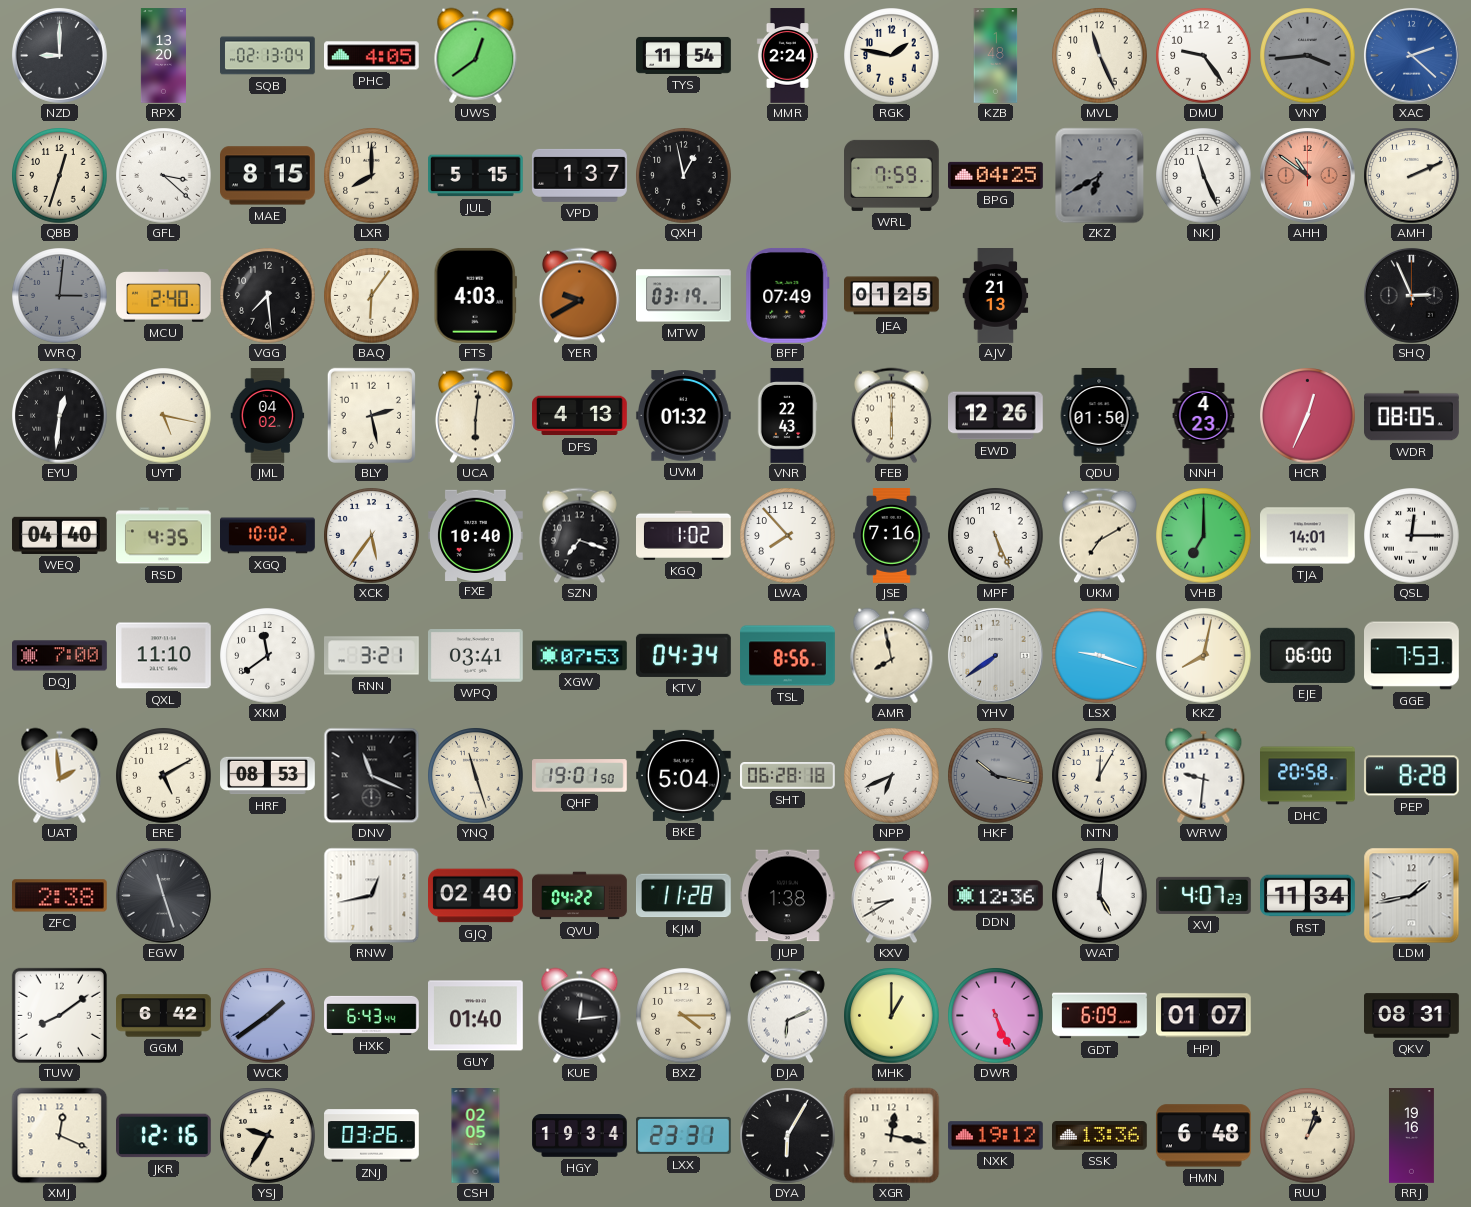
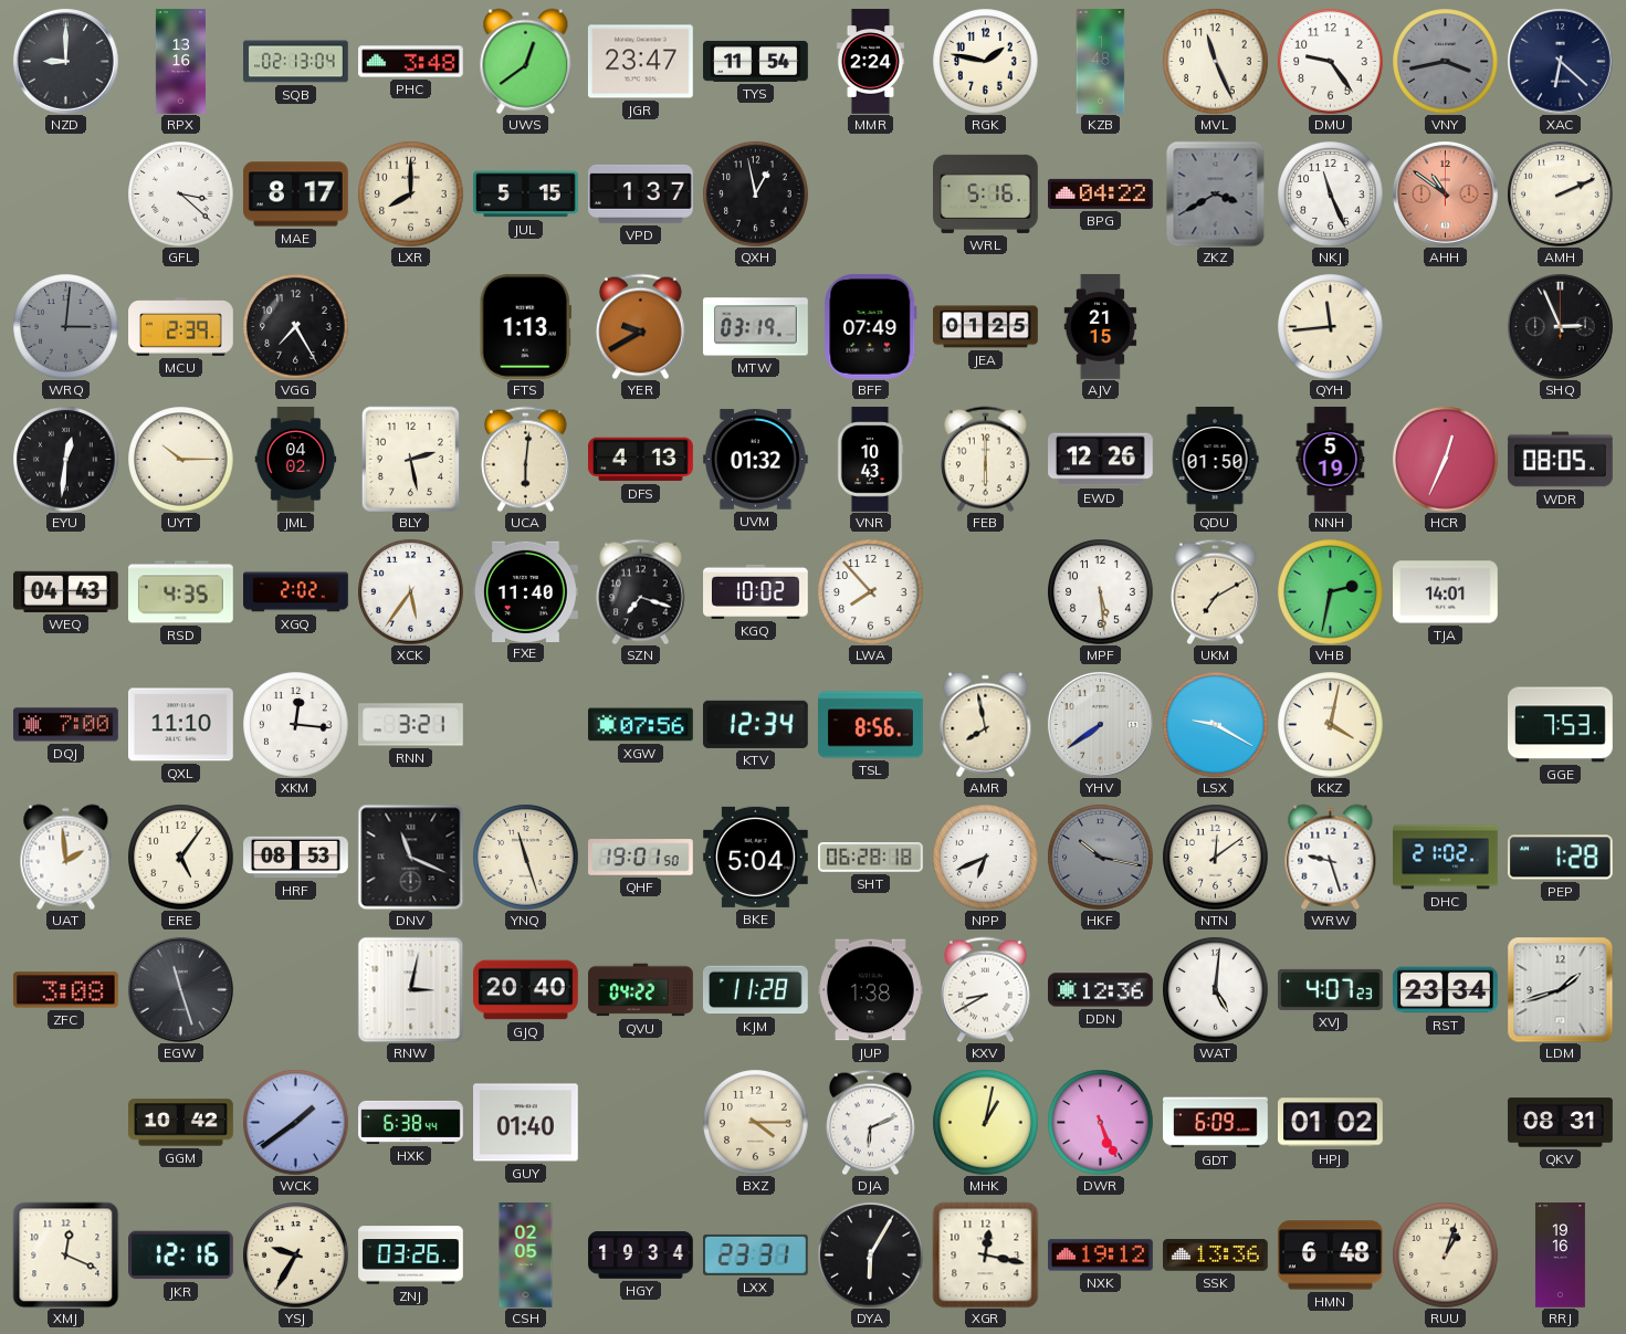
RPX: 13:20 -> 13:16
PHC: 4:05 -> 3:48
JGR: none -> 23:47
VNY: 3:44 -> 3:43
XAC: 2:22 -> 6:22
XAC dial: blue -> navy
QBB: 12:33 -> none
MAE: 8:15 -> 8:17
WRL: 7:59 -> 5:16
BPG: 04:25 -> 04:22
ZKZ: 6:40 -> 3:40
MCU: 2:40 -> 2:39
VGG: 7:29 -> 7:25
BAQ: 6:06 -> none
FTS: 4:03 -> 1:13
AJV: 21:13 -> 21:15
QYH: none -> 11:44
UYT: 5:17 -> 10:15
VNR: 22:43 -> 10:43
NNH: 4:23 -> 5:19
WEQ: 04:40 -> 04:43
XGQ: 10:02 -> 2:02
FXE: 10:40 -> 11:40
KGQ: 1:02 -> 10:02
JSE: 7:16 -> none
MPF: 5:26 -> 5:29
VHB: 7:00 -> 2:32
QSL: 12:15 -> none
XKM: 11:39 -> 12:16
WPQ: 03:41 -> none
XGW: 07:53 -> 07:56
KTV: 04:34 -> 12:34
LSX: 9:18 -> 9:20
KKZ: 8:02 -> 4:02
EJE: 06:00 -> none
ERE: 5:10 -> 5:06
NTN: 12:05 -> 12:09
WRW: 9:31 -> 9:27
DHC: 20:58 -> 21:02
PEP: 8:28 -> 1:28
ZFC: 2:38 -> 3:08
RNW: 12:43 -> 3:02
GJQ: 02:40 -> 20:40
RST: 11:34 -> 23:34
LDM: 1:43 -> 1:42
TUW: 8:09 -> none
GGM: 6:42 -> 10:42
HXK: 6:43 -> 6:38
KUE: 12:14 -> none
MHK: 1:00 -> 1:02
HPJ: 01:07 -> 01:02
